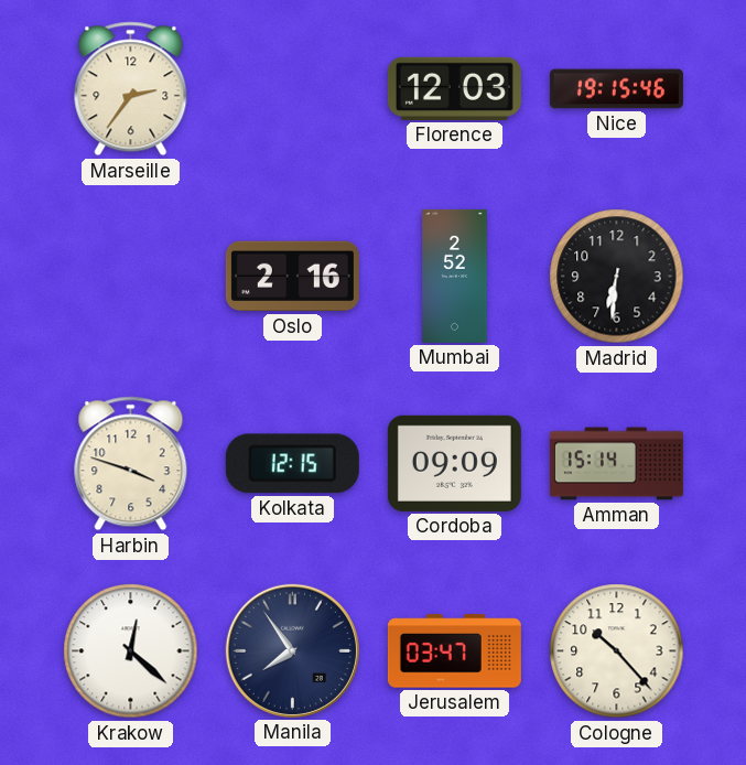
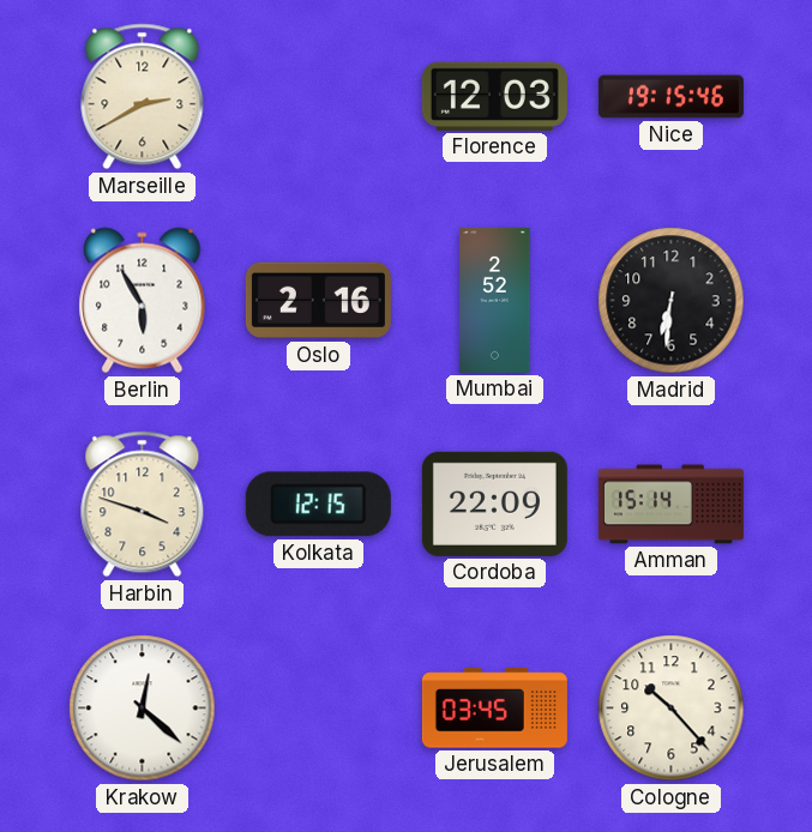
Marseille: 2:36 -> 2:40
Berlin: none -> 5:55
Cordoba: 09:09 -> 22:09
Manila: 7:54 -> none
Jerusalem: 03:47 -> 03:45
